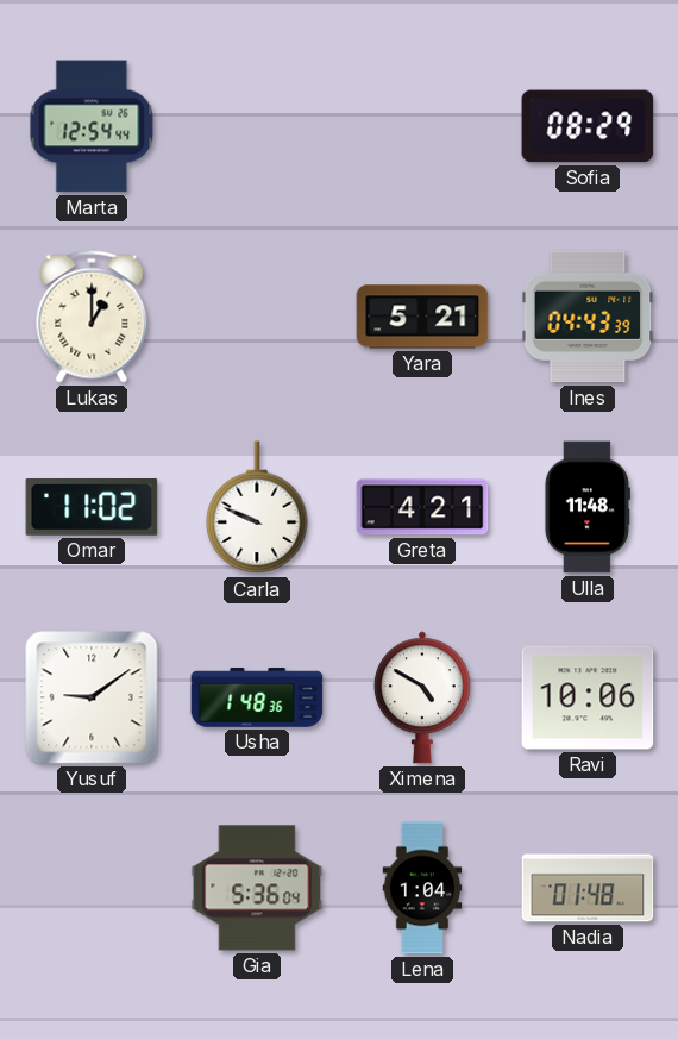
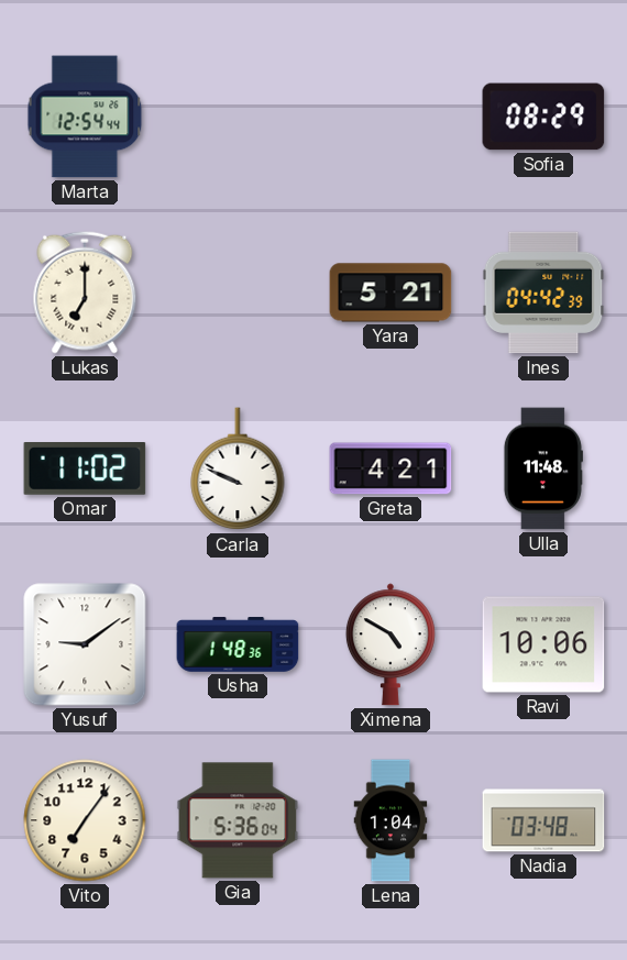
Lukas: 1:00 -> 7:00
Ines: 04:43 -> 04:42
Vito: none -> 7:06
Nadia: 01:48 -> 03:48
